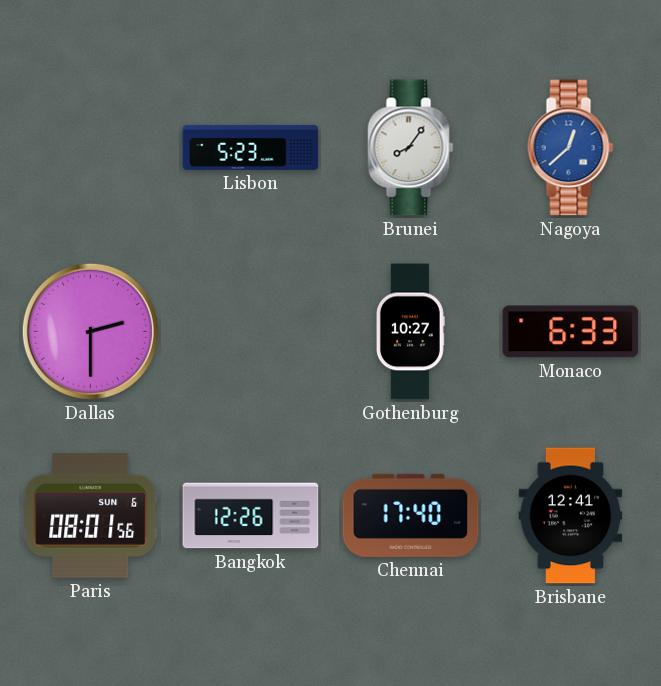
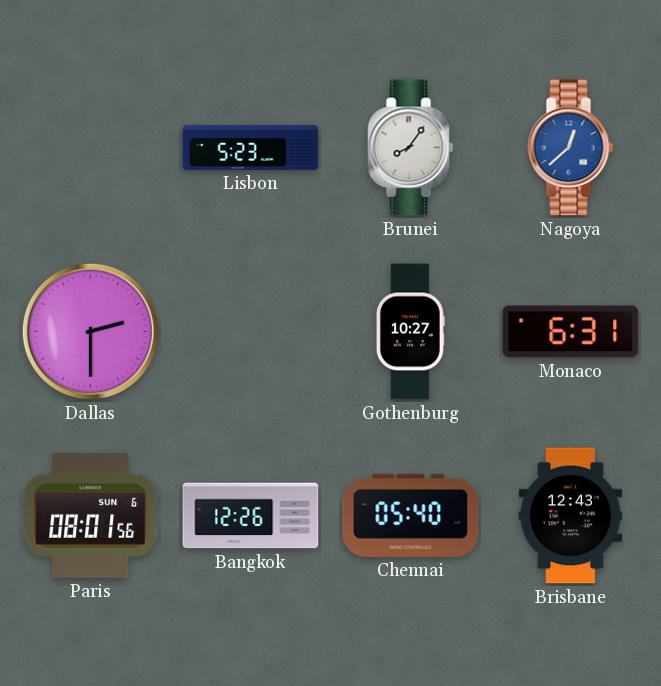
Monaco: 6:33 -> 6:31
Chennai: 17:40 -> 05:40
Brisbane: 12:41 -> 12:43
